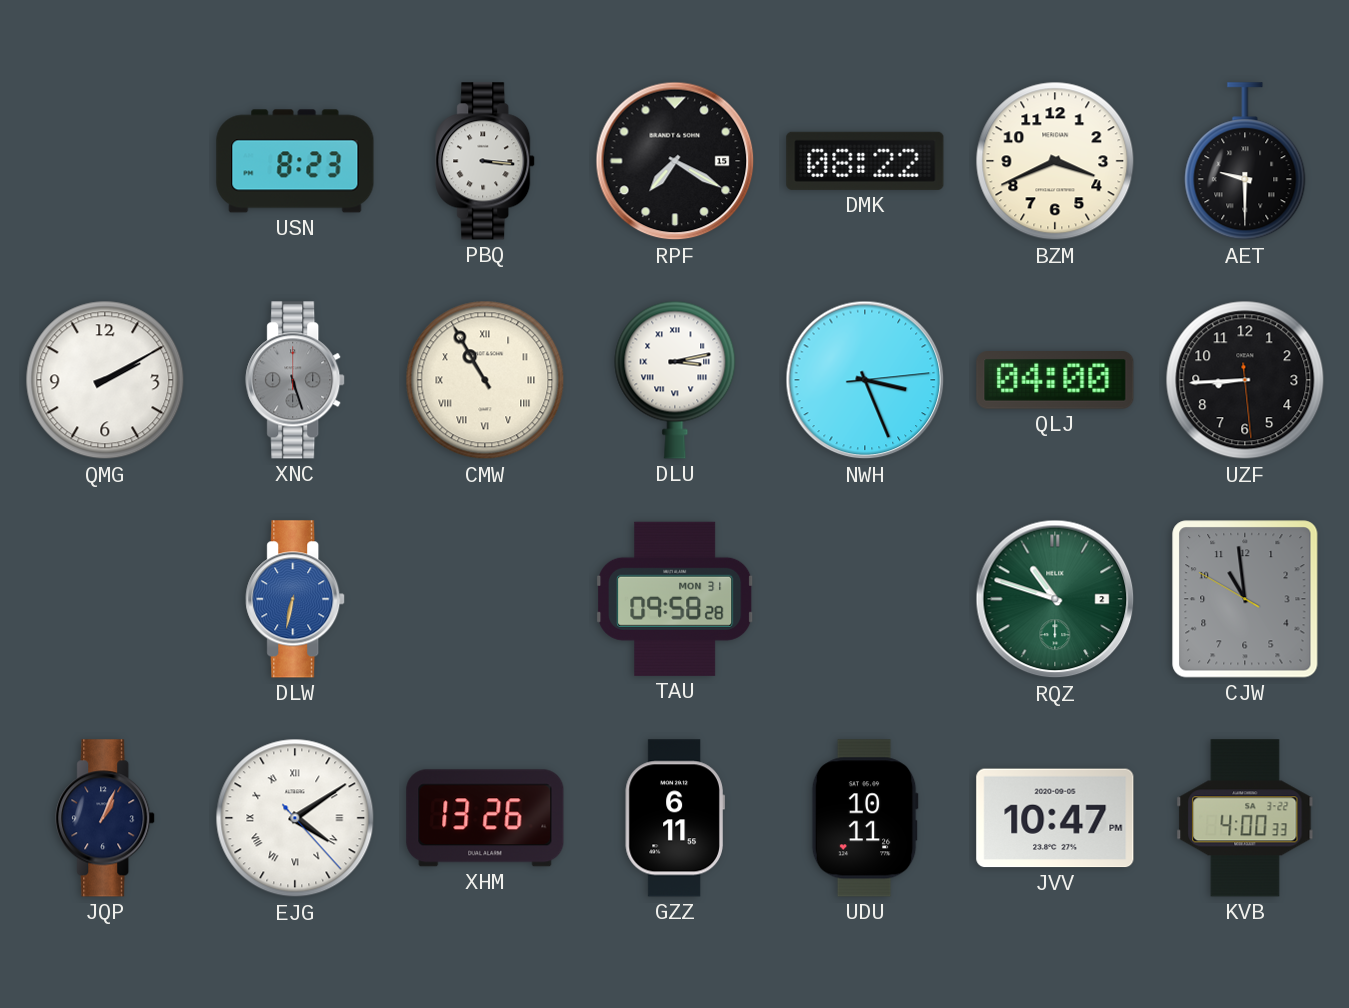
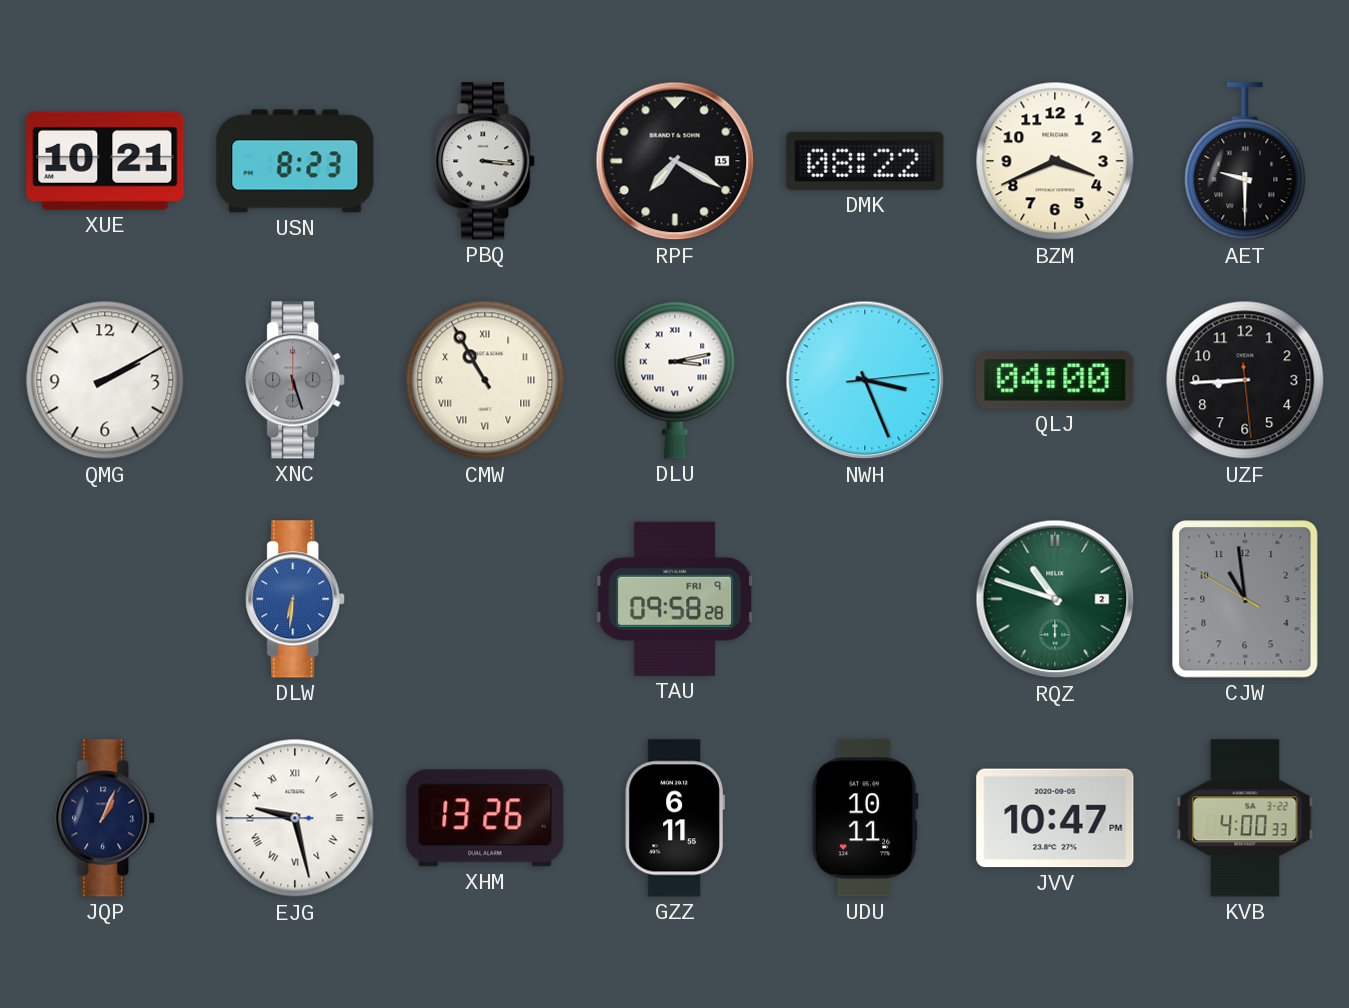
XUE: none -> 10:21
DLW: 6:32 -> 6:31
TAU date: MON 31 -> FRI 9
EJG: 4:09 -> 9:27
